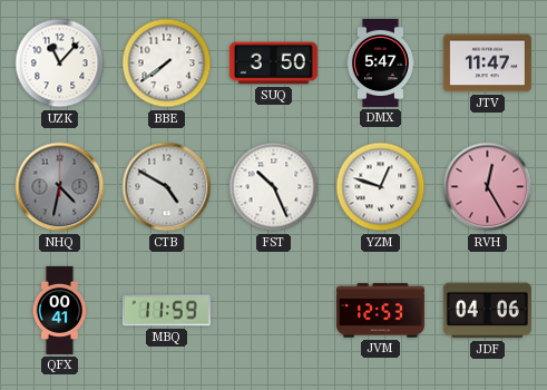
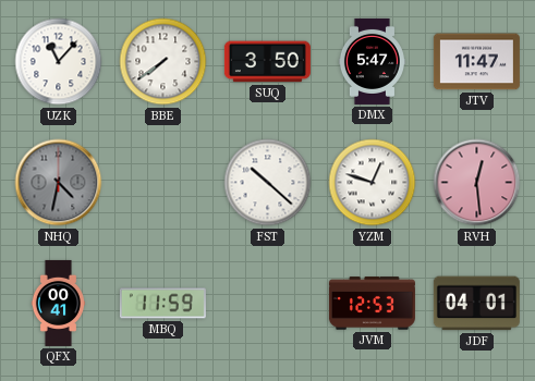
CTB: 4:50 -> none
FST: 10:26 -> 10:22
RVH: 12:25 -> 12:29
JDF: 04:06 -> 04:01
